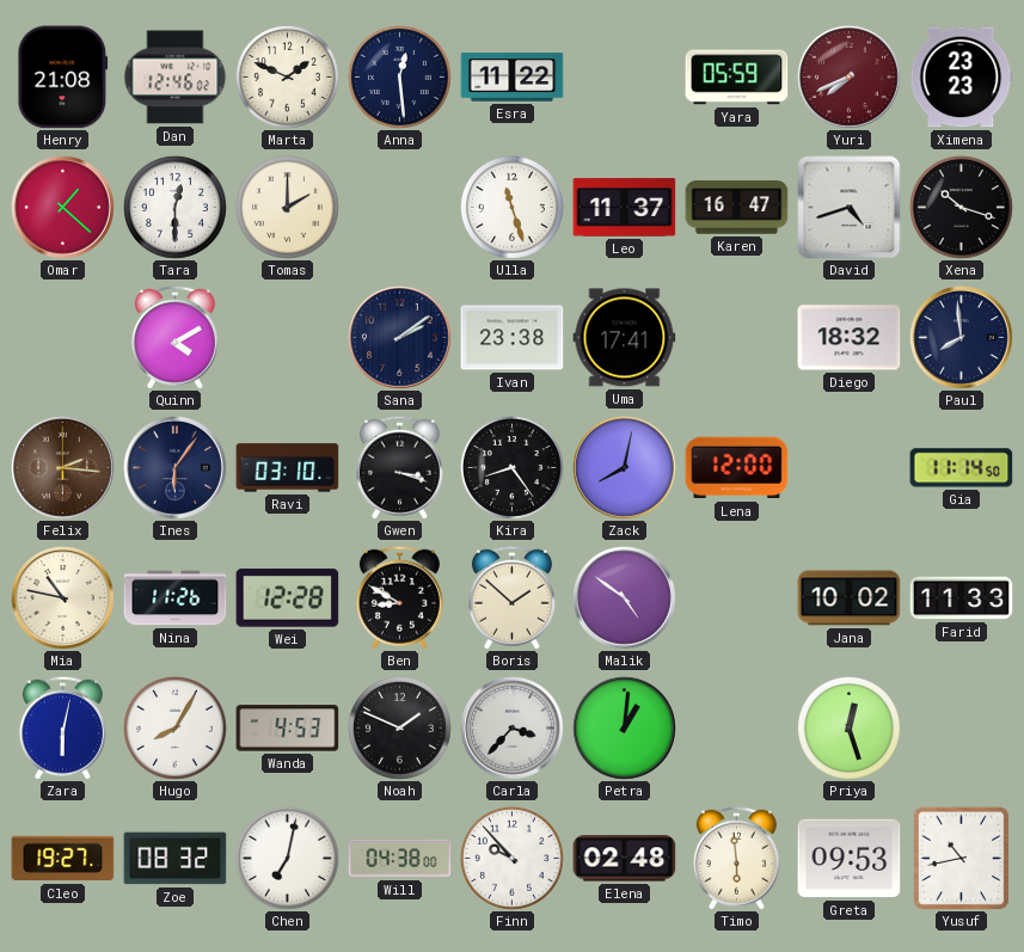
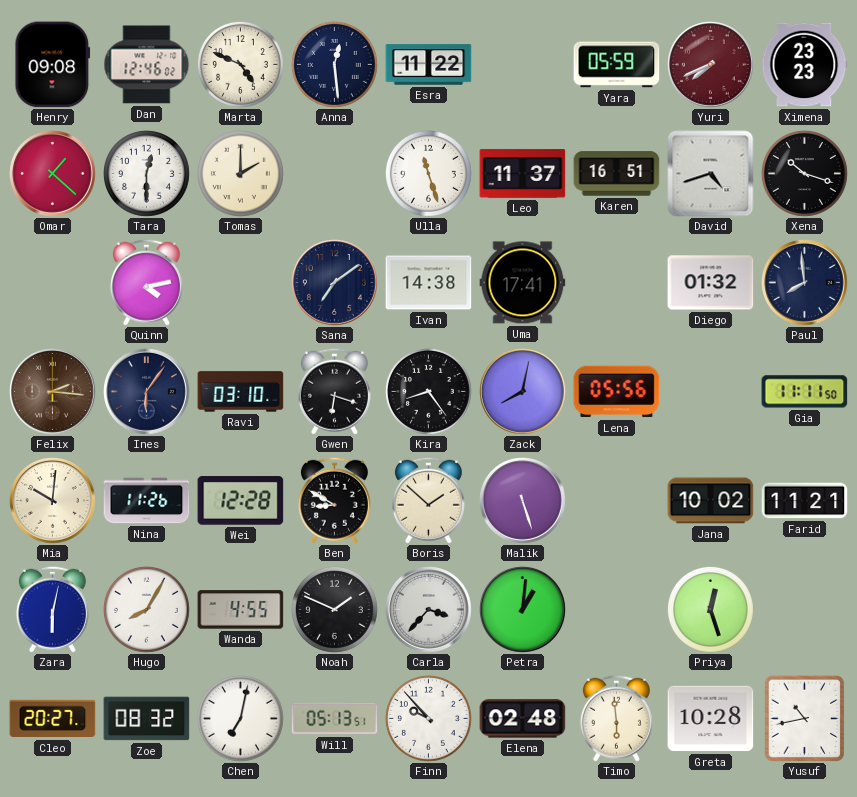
Henry: 21:08 -> 09:08
Marta: 1:49 -> 4:49
Karen: 16:47 -> 16:51
Quinn: 4:10 -> 4:13
Sana: 2:09 -> 7:09
Ivan: 23:38 -> 14:38
Diego: 18:32 -> 01:32
Gwen: 3:18 -> 6:18
Lena: 12:00 -> 05:56
Gia: 11:14 -> 11:11
Mia: 10:47 -> 10:01
Malik: 4:51 -> 5:27
Farid: 11:33 -> 11:21
Wanda: 4:53 -> 4:55
Cleo: 19:27 -> 20:27
Will: 04:38 -> 05:13
Greta: 09:53 -> 10:28
